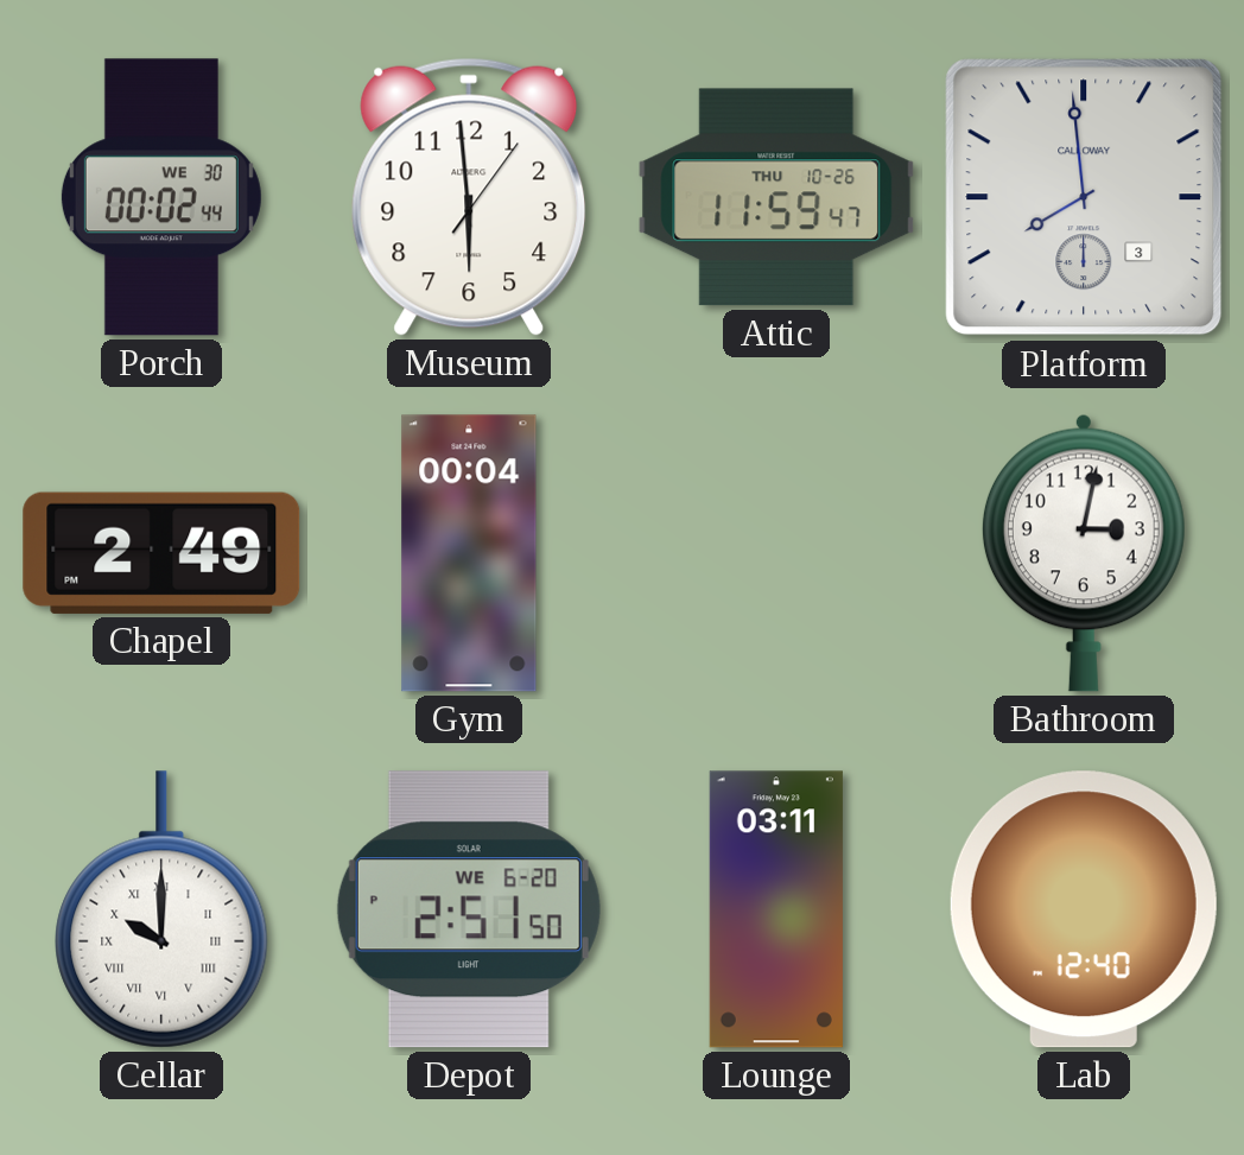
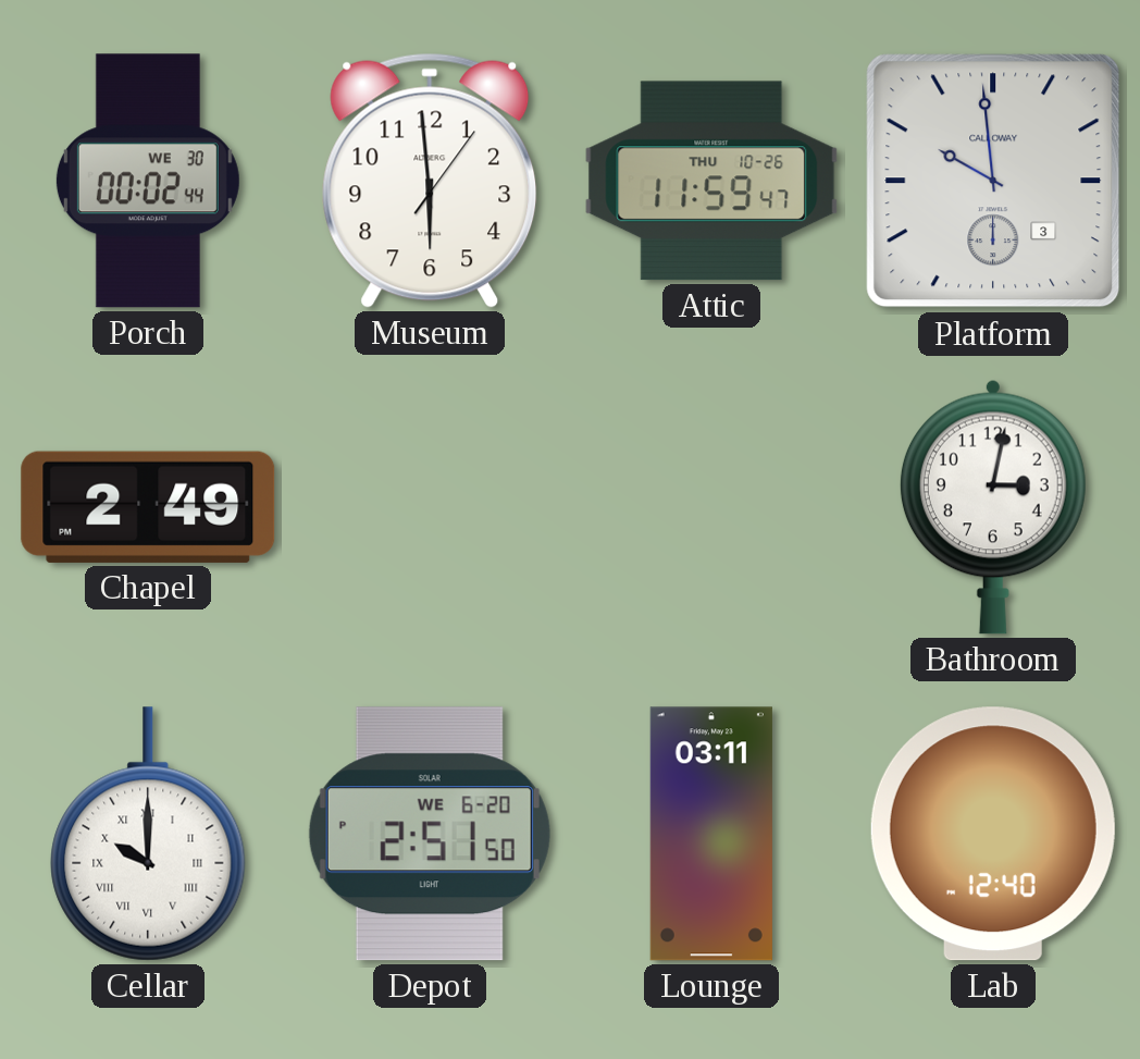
Platform: 7:59 -> 9:59
Gym: 00:04 -> none
